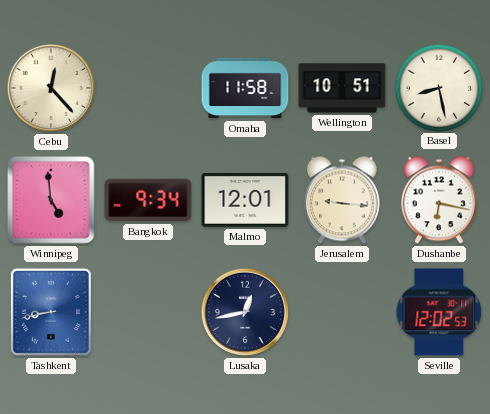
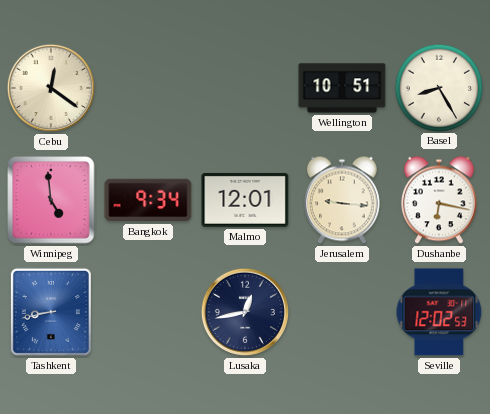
Cebu: 12:23 -> 12:21
Omaha: 11:58 -> none
Basel: 8:28 -> 8:25
